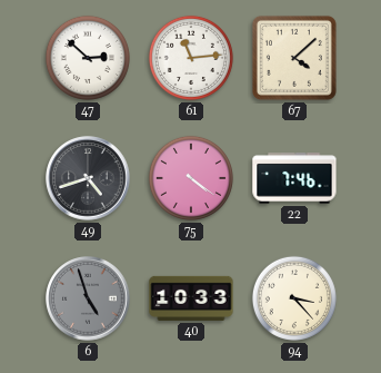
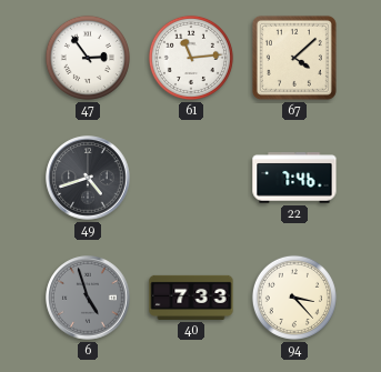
47: 2:52 -> 2:54
75: 4:21 -> none
40: 10:33 -> 7:33
